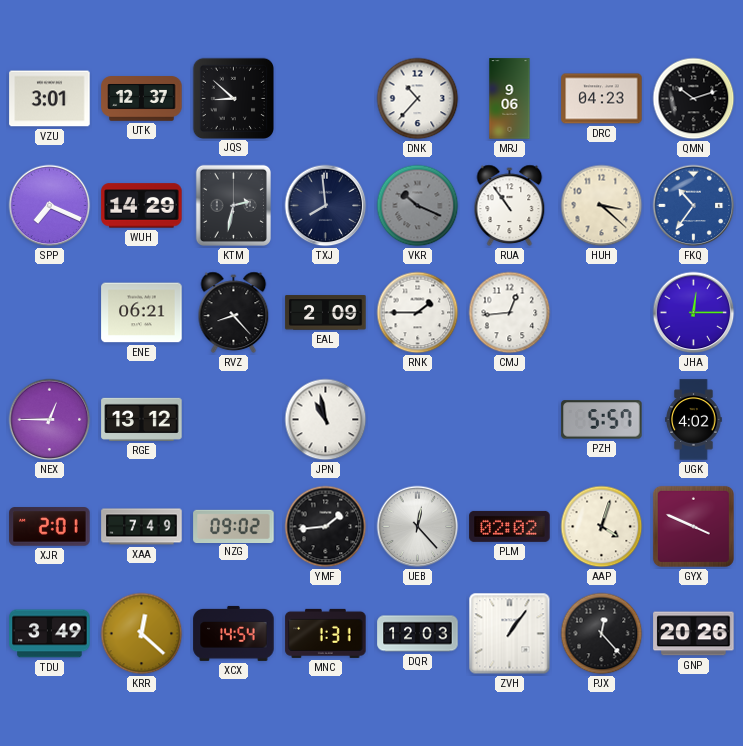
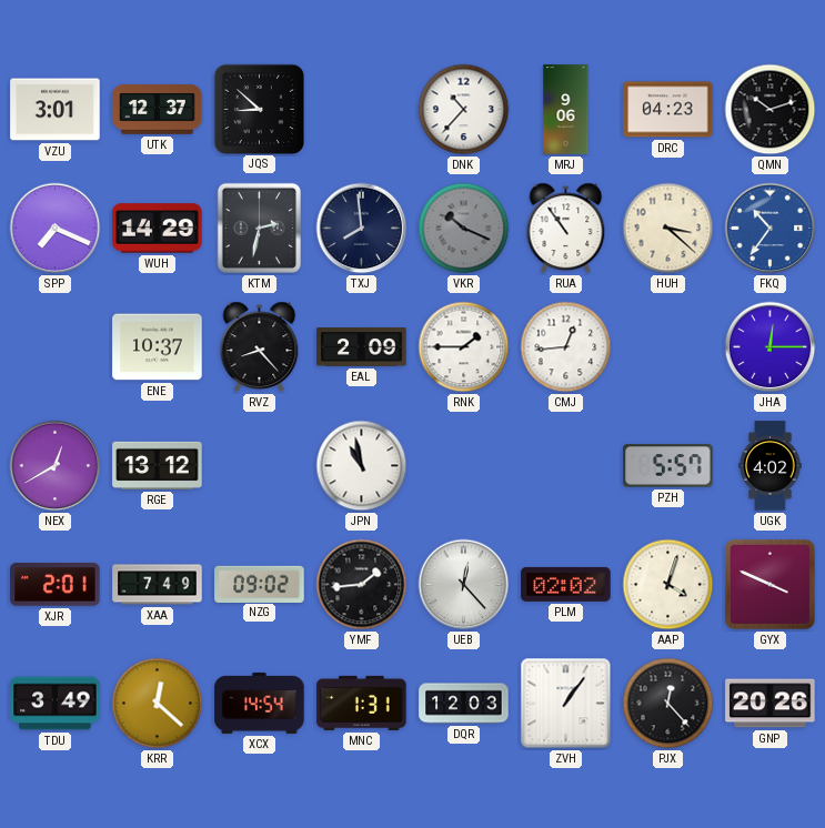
ENE: 06:21 -> 10:37
NEX: 12:45 -> 12:40
